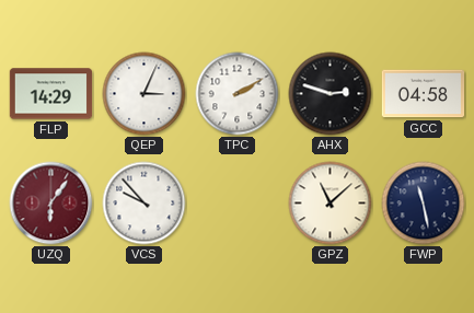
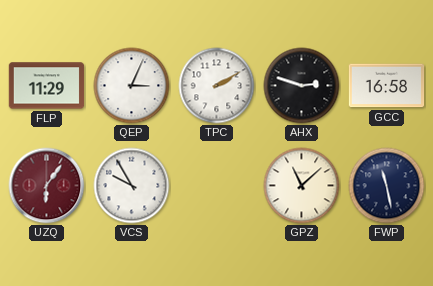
FLP: 14:29 -> 11:29
GCC: 04:58 -> 16:58
VCS: 9:53 -> 9:55
